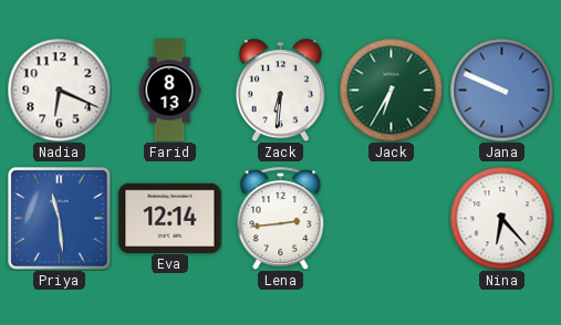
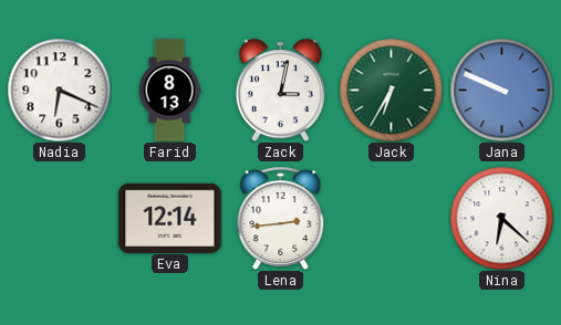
Zack: 6:31 -> 3:02
Priya: 11:29 -> none
Nina: 6:23 -> 6:22
